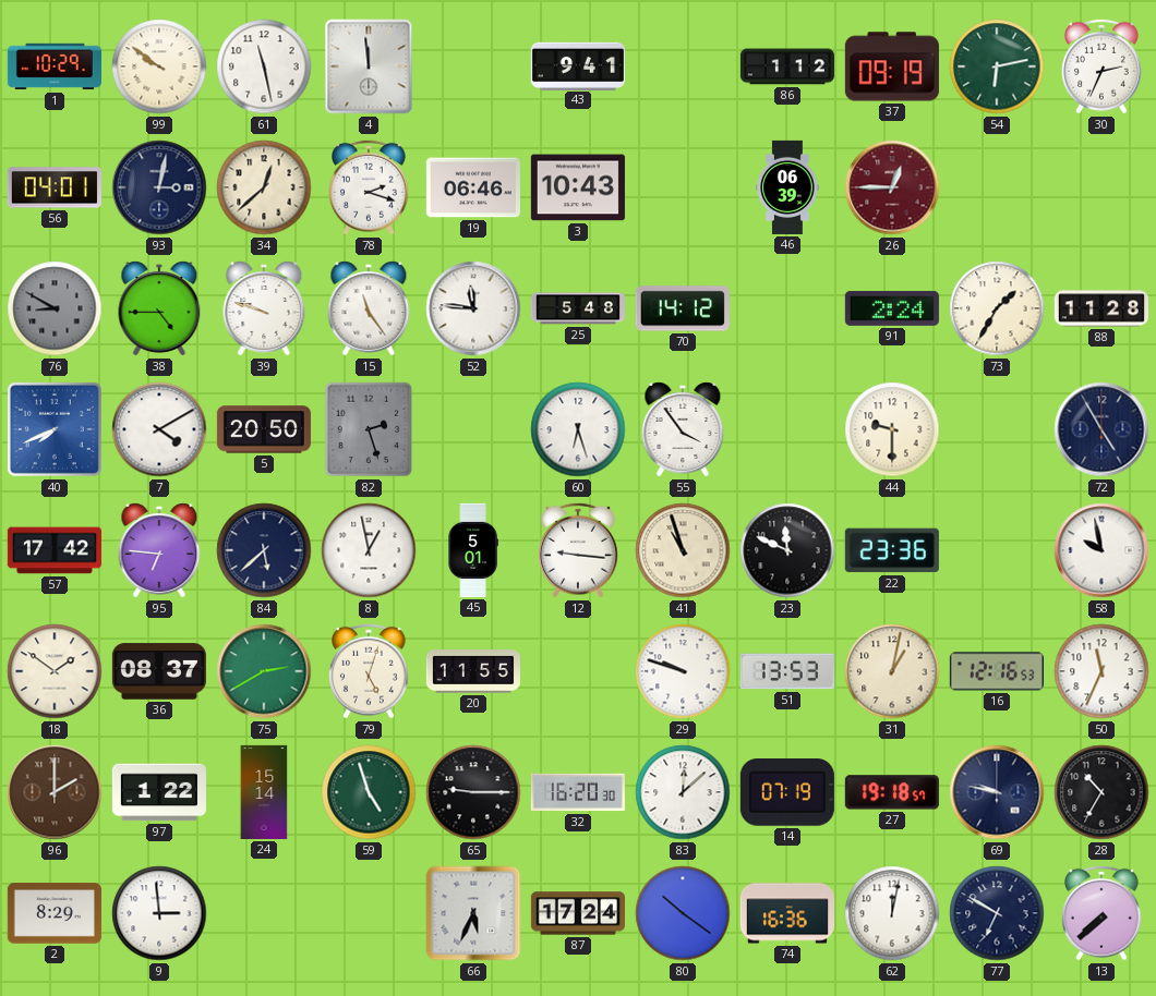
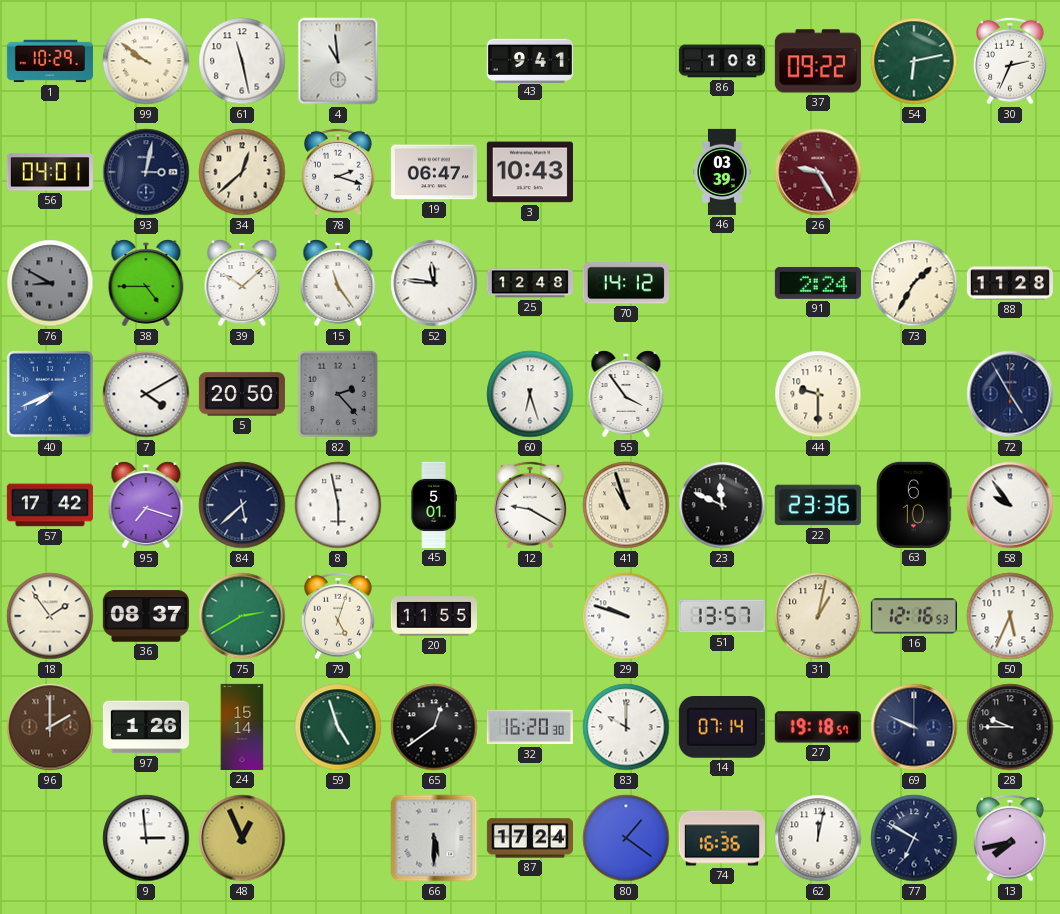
4: 11:59 -> 10:59
86: 1:12 -> 1:08
37: 09:19 -> 09:22
19: 06:46 -> 06:47
46: 06:39 -> 03:39
26: 12:45 -> 9:25
39: 9:48 -> 10:08
25: 5:48 -> 12:48
82: 2:27 -> 2:23
95: 6:46 -> 7:18
8: 12:58 -> 5:58
12: 9:16 -> 9:20
63: none -> 6:10
58: 9:58 -> 9:54
18: 1:51 -> 1:54
51: 13:53 -> 13:57
50: 11:34 -> 5:34
97: 1:22 -> 1:26
65: 9:15 -> 12:39
83: 12:08 -> 10:00
14: 07:19 -> 07:14
69: 9:47 -> 9:49
28: 10:35 -> 9:45
2: 8:29 -> none
48: none -> 12:56
66: 5:34 -> 5:30
80: 10:21 -> 1:21
13: 7:38 -> 7:43
